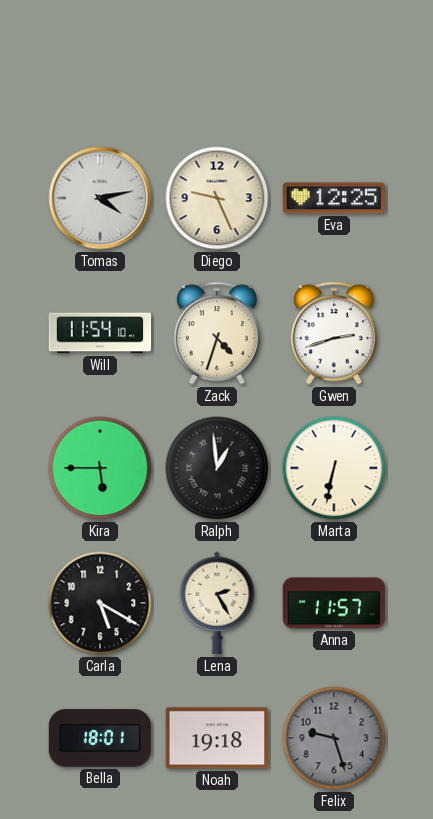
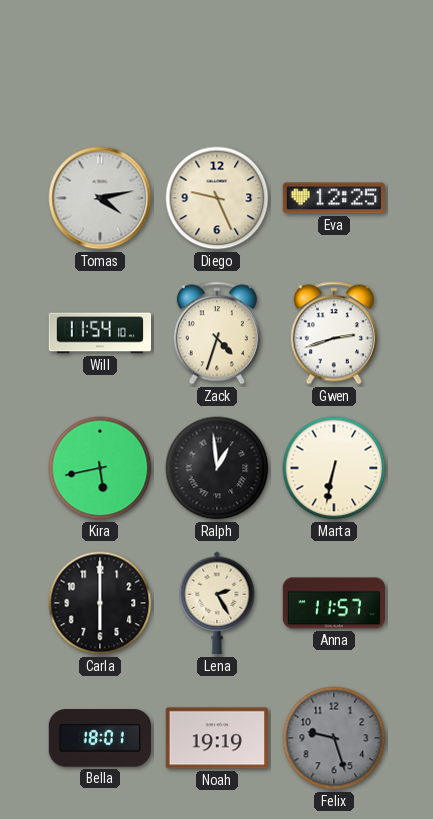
Kira: 5:45 -> 5:43
Carla: 5:20 -> 6:00
Noah: 19:18 -> 19:19
